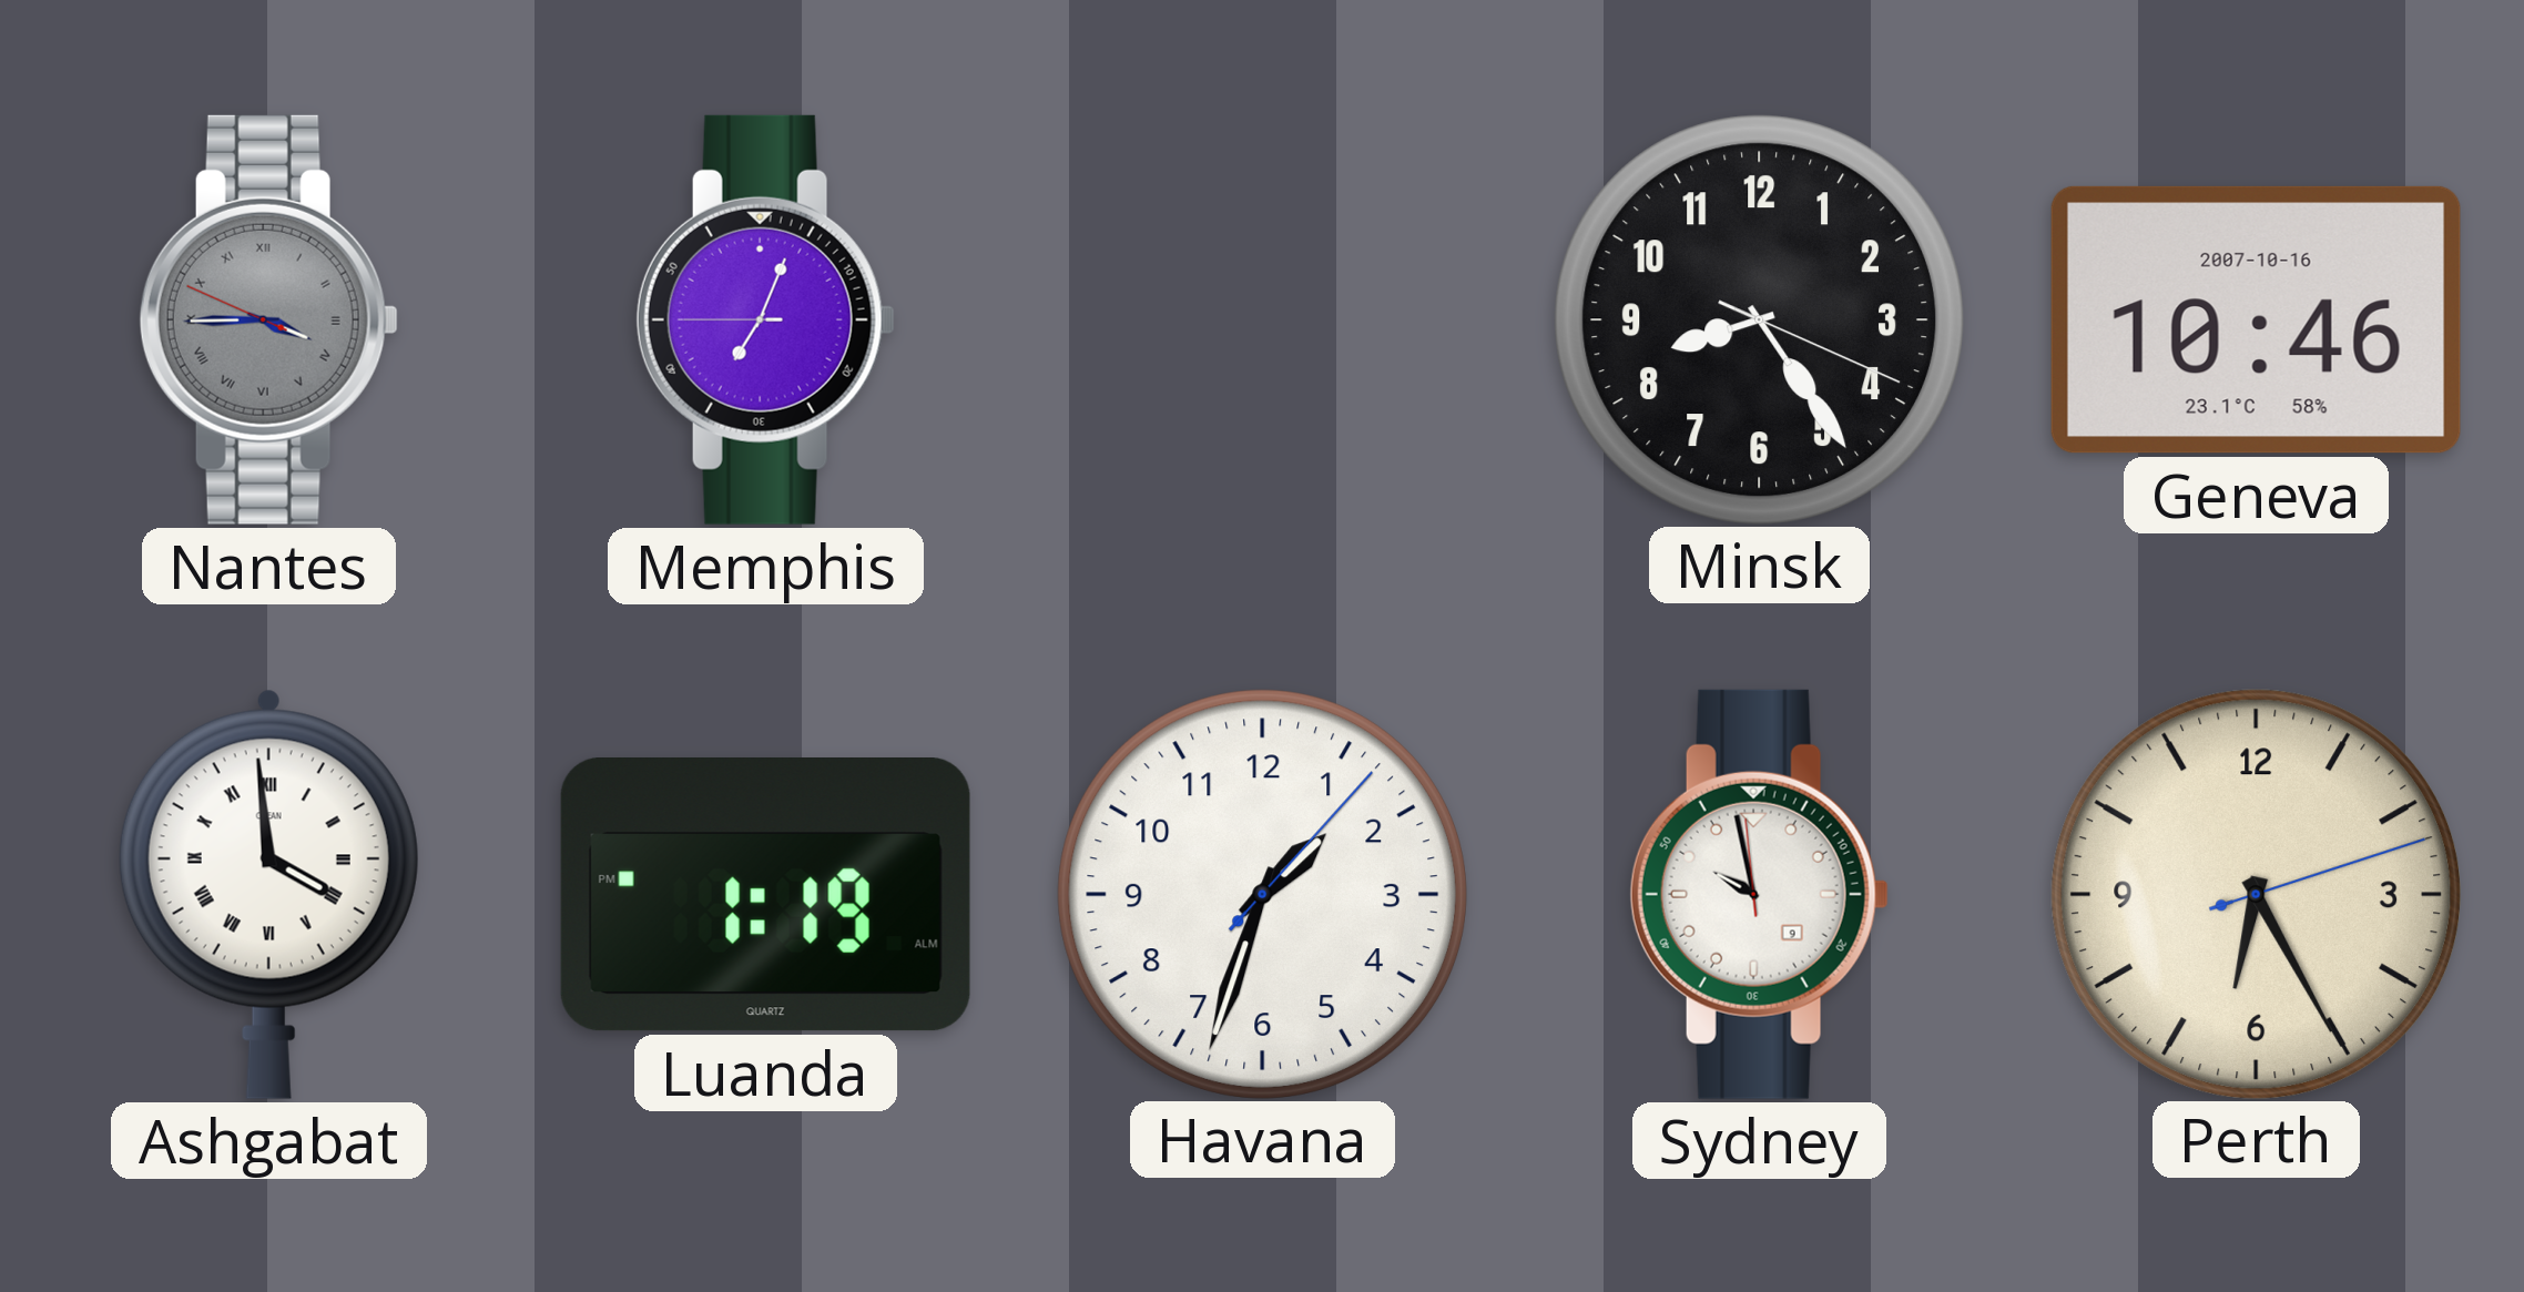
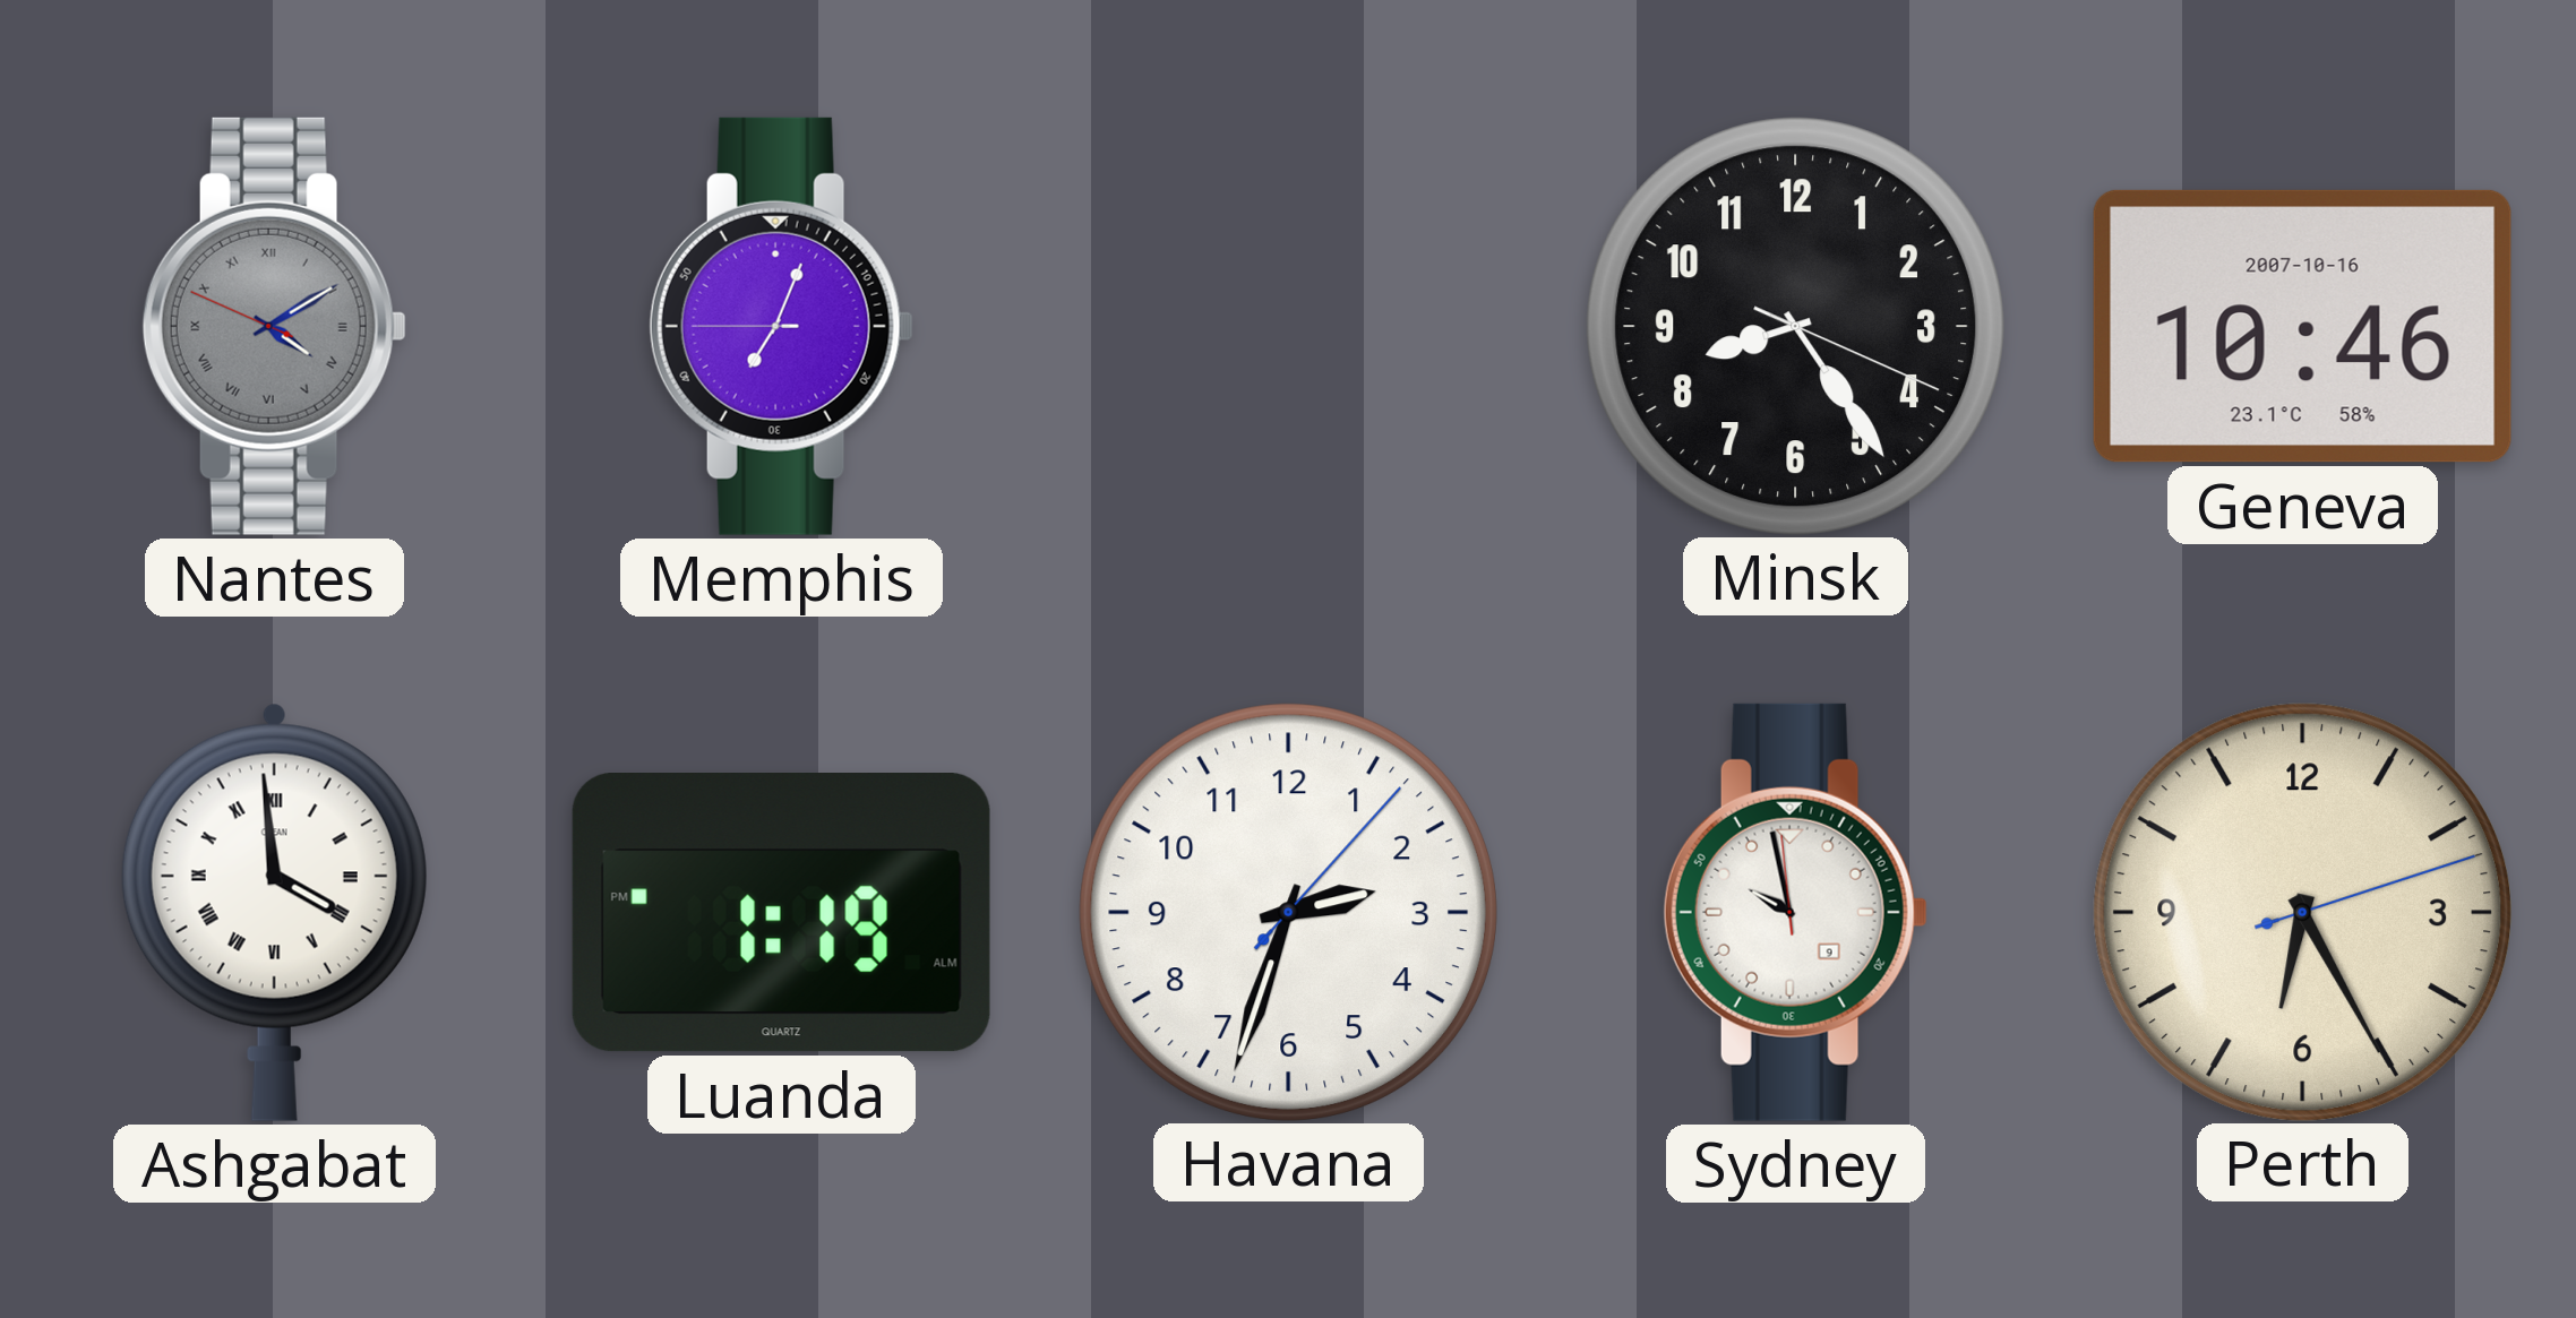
Nantes: 3:44 -> 4:09
Havana: 1:33 -> 2:33
